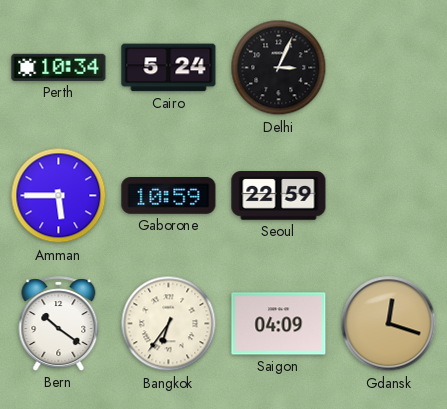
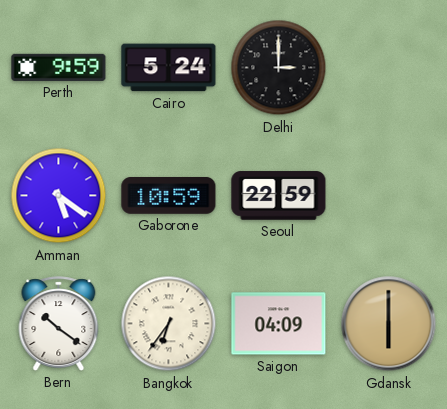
Perth: 10:34 -> 9:59
Delhi: 3:04 -> 3:00
Amman: 5:45 -> 5:21
Gdansk: 12:18 -> 6:00
